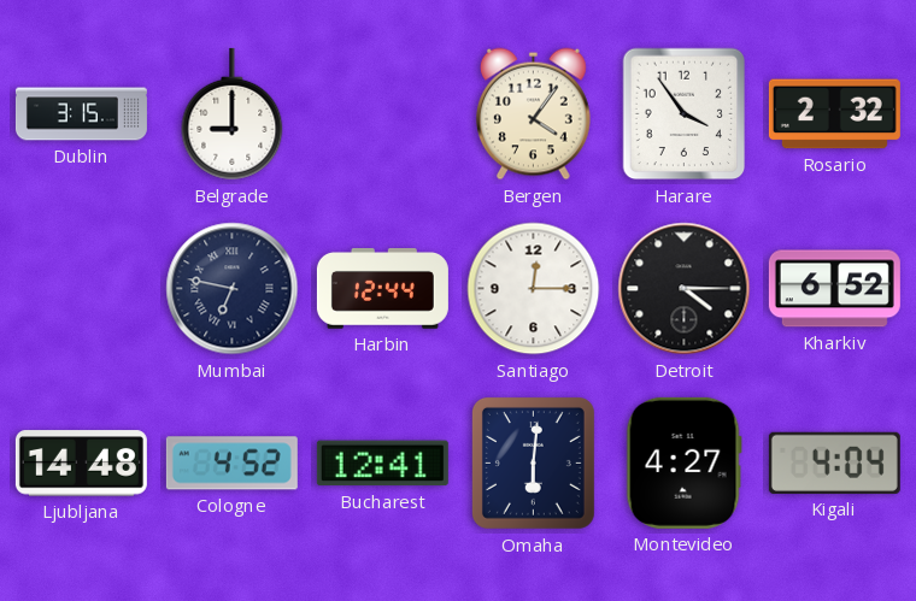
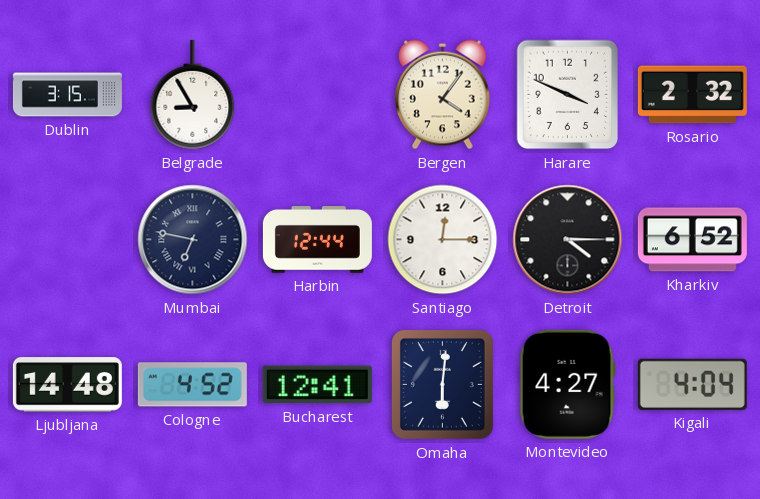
Belgrade: 9:00 -> 8:55
Harare: 3:54 -> 3:49
